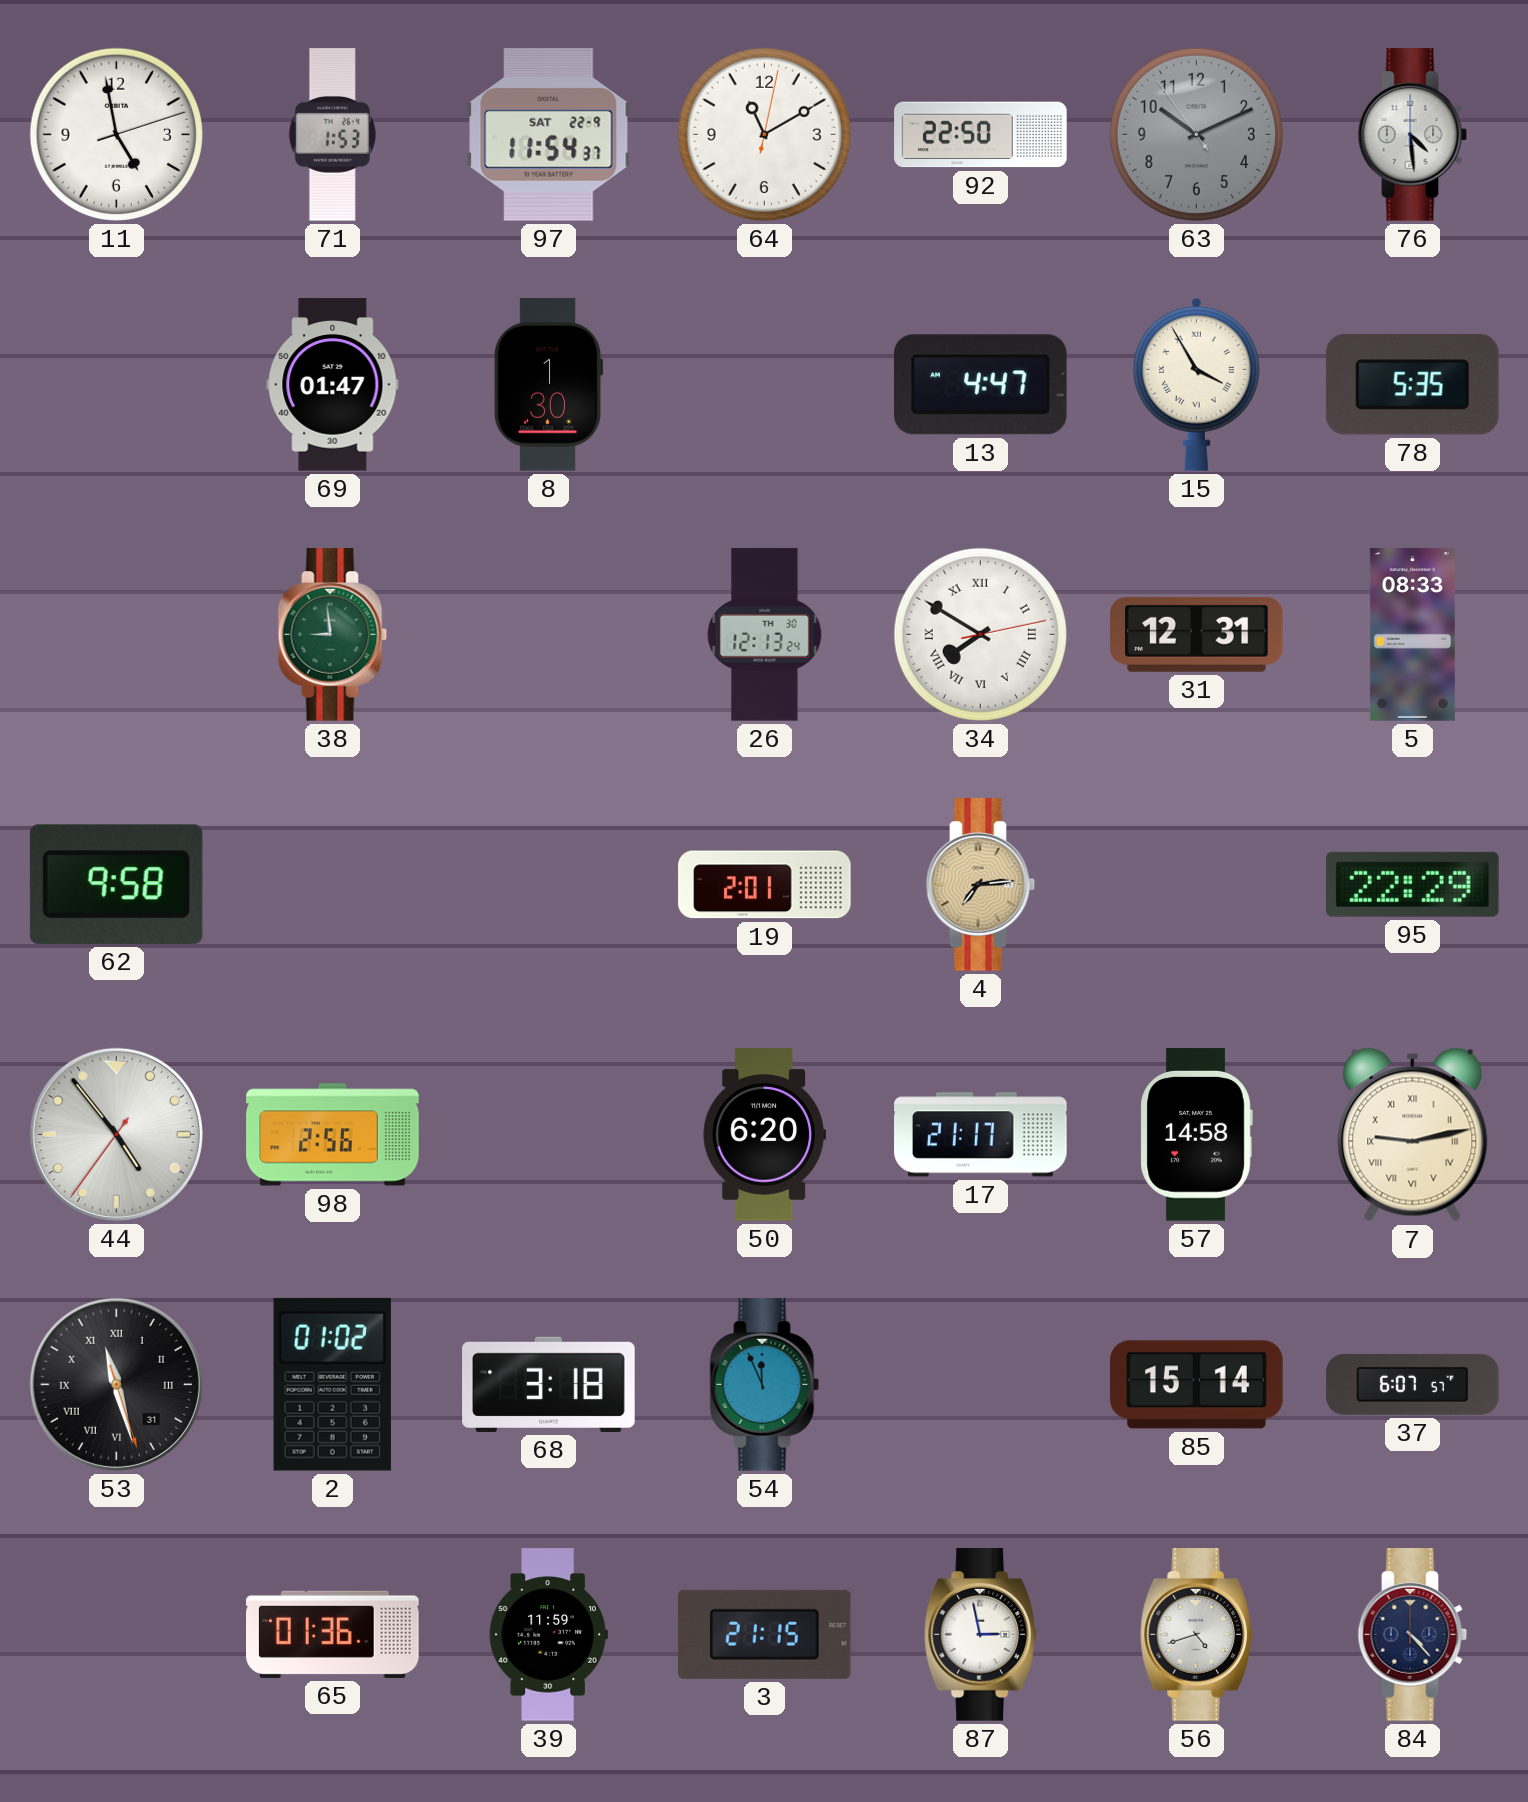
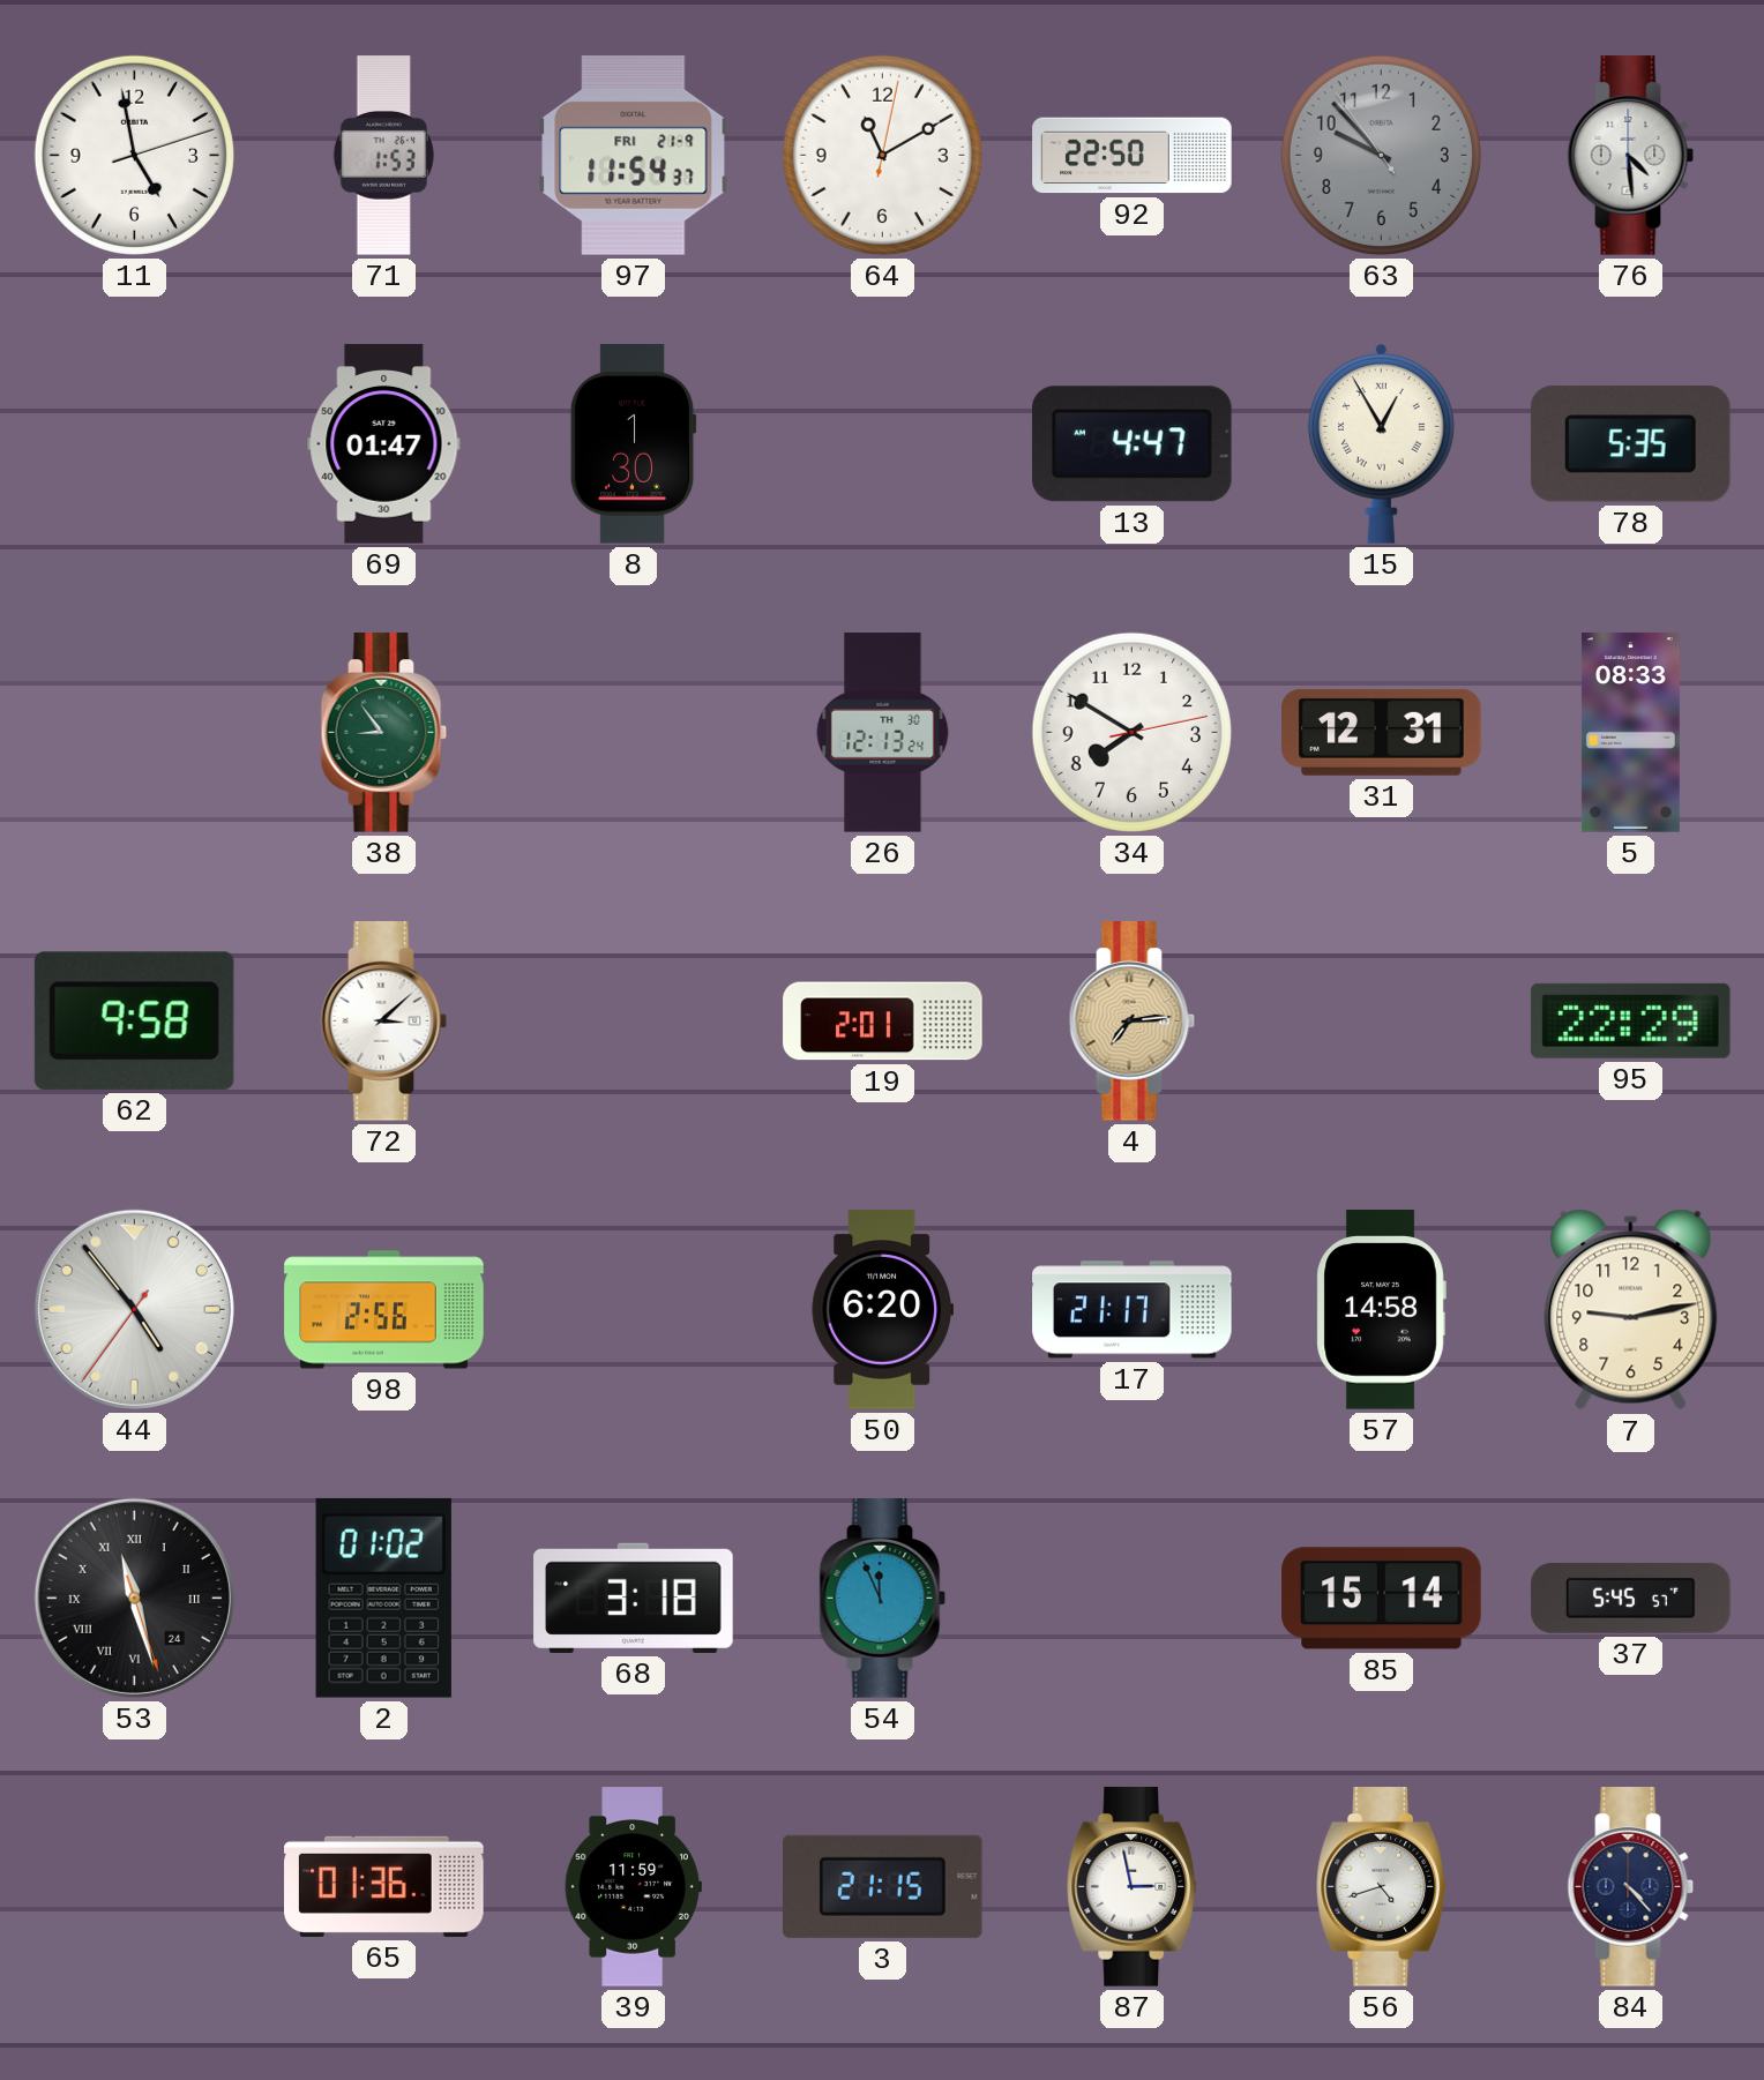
97 date: SAT 22-9 -> FRI 21-9
63: 10:10 -> 9:52
15: 3:55 -> 12:55
38: 8:59 -> 8:54
34 numerals: Roman -> Arabic
72: none -> 3:08
7 numerals: Roman -> Arabic
53 date: 31 -> 24
37: 6:07 -> 5:45
